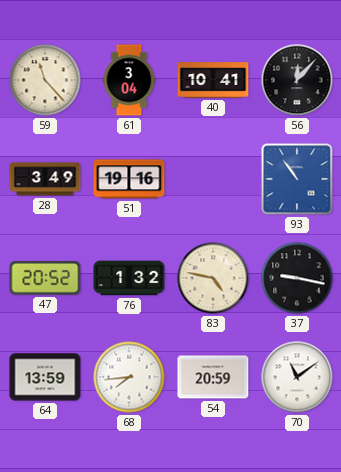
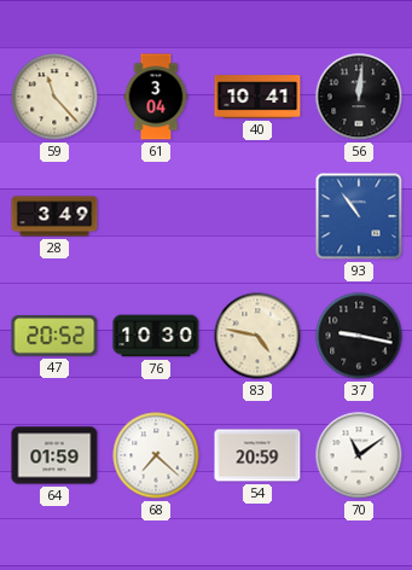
56: 12:07 -> 12:01
51: 19:16 -> none
76: 1:32 -> 10:30
64: 13:59 -> 01:59
68: 7:44 -> 7:22
